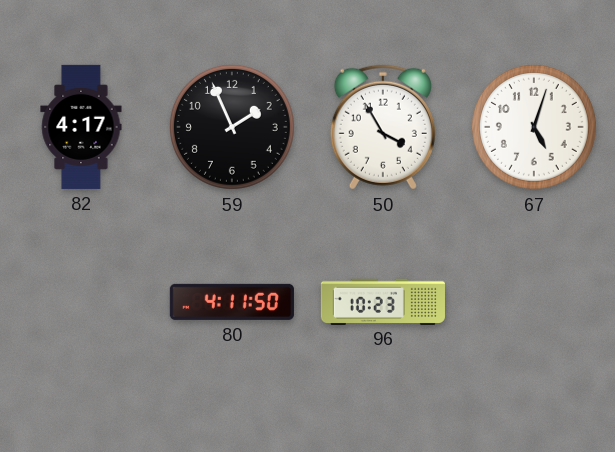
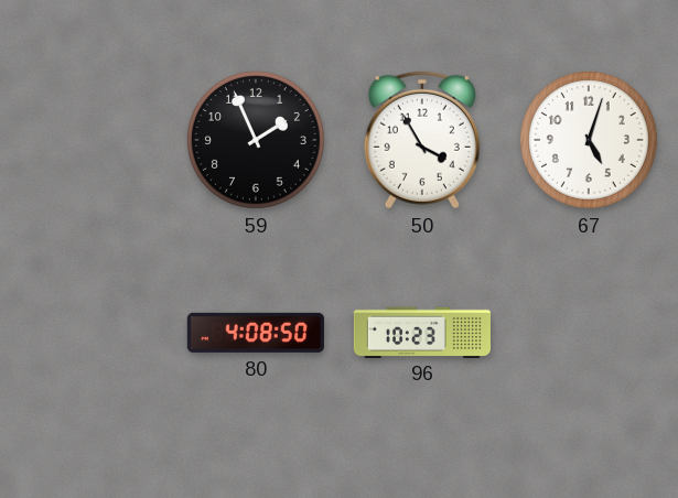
82: 4:17 -> none
80: 4:11 -> 4:08
